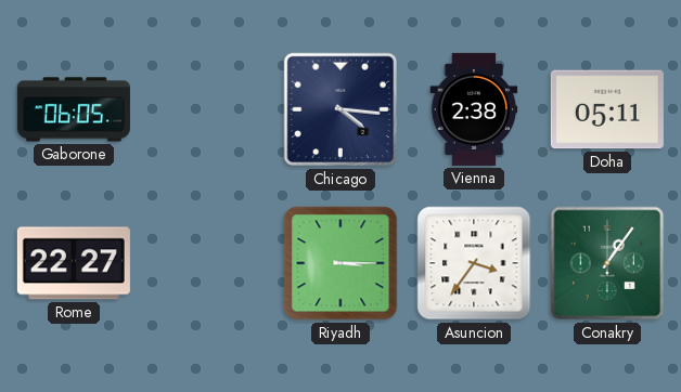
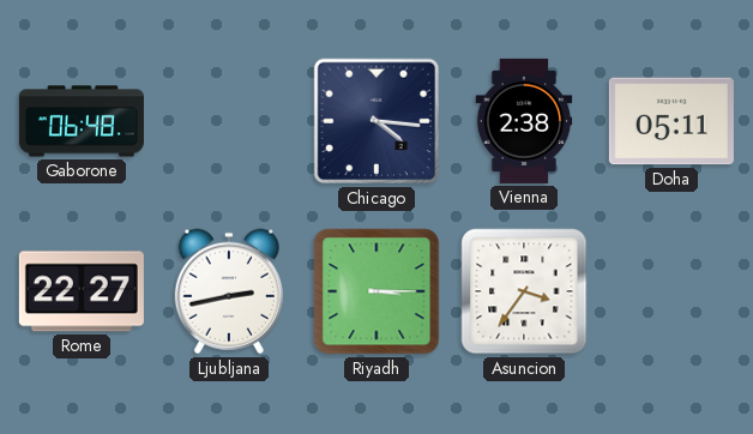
Gaborone: 06:05 -> 06:48
Ljubljana: none -> 2:43
Conakry: 1:06 -> none
